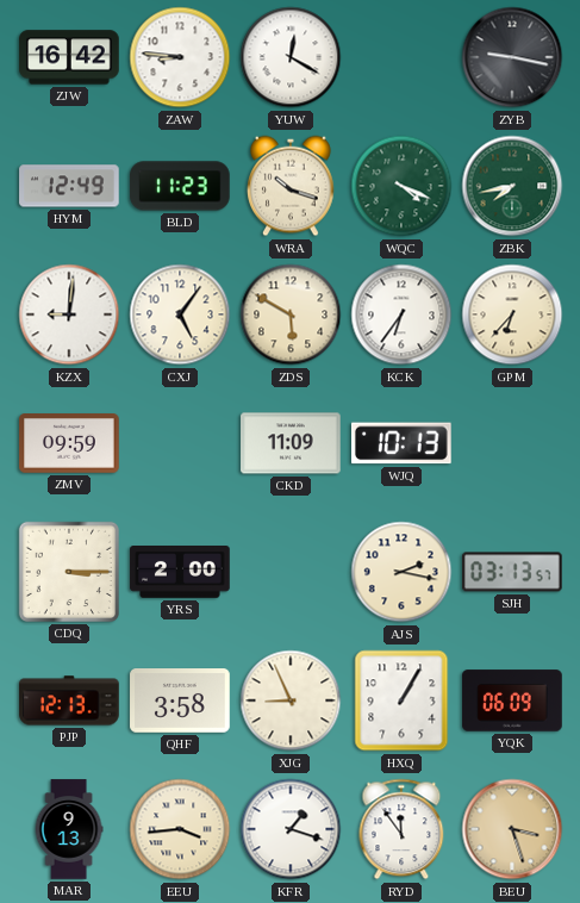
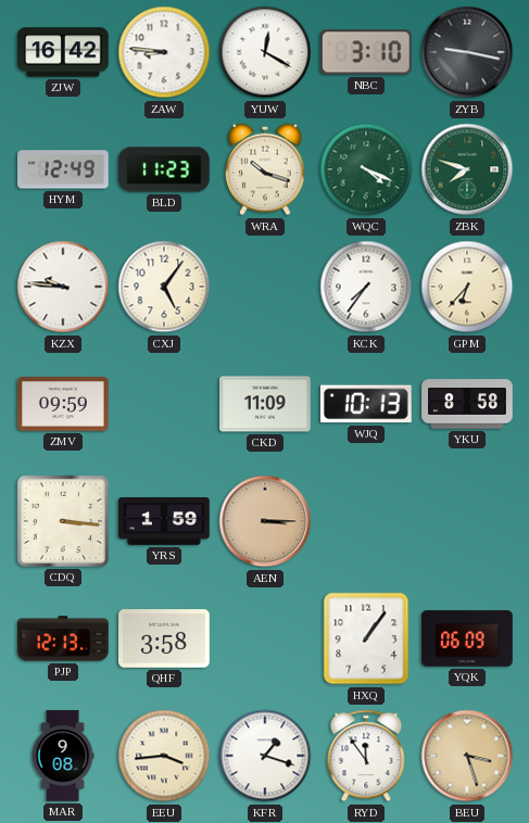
NBC: none -> 3:10
ZBK: 7:43 -> 7:48
KZX: 9:01 -> 9:46
ZDS: 5:50 -> none
KCK: 6:36 -> 7:36
YKU: none -> 8:58
CDQ: 3:15 -> 3:16
YRS: 2:00 -> 1:59
AEN: none -> 3:15
AJS: 2:17 -> none
SJH: 03:13 -> none
XJG: 8:56 -> none
HXQ: 1:05 -> 1:06
MAR: 9:13 -> 9:08
